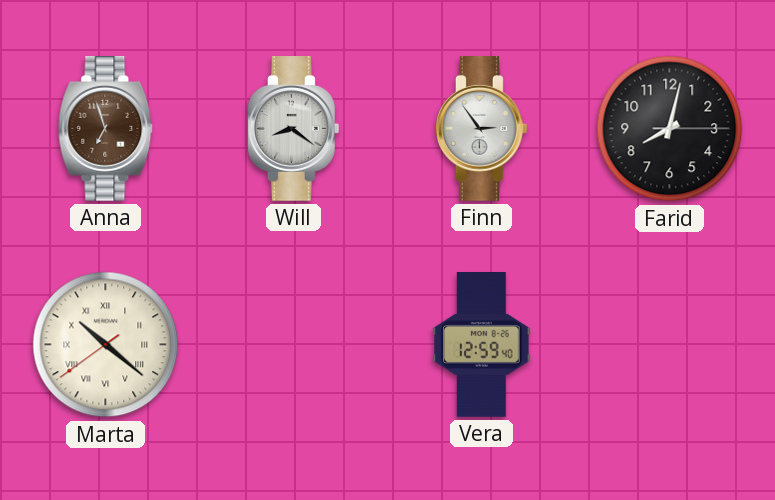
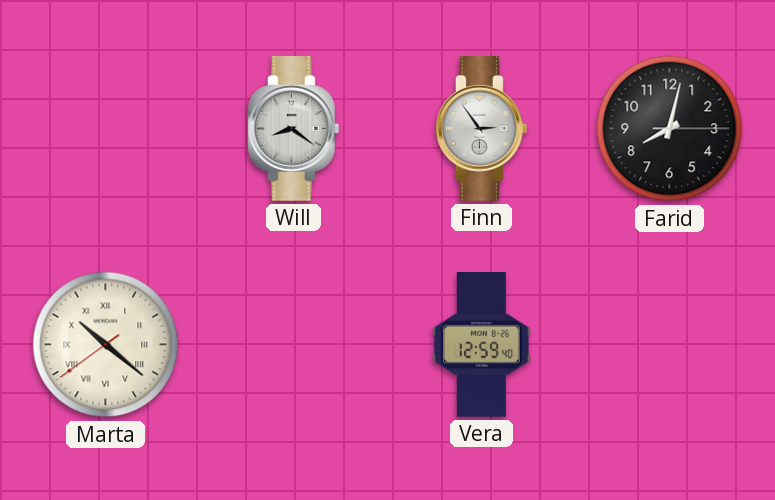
Anna: 6:57 -> none
